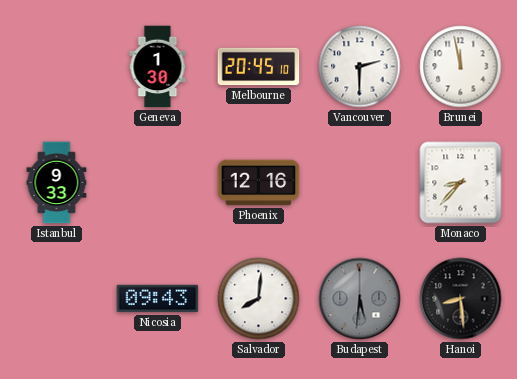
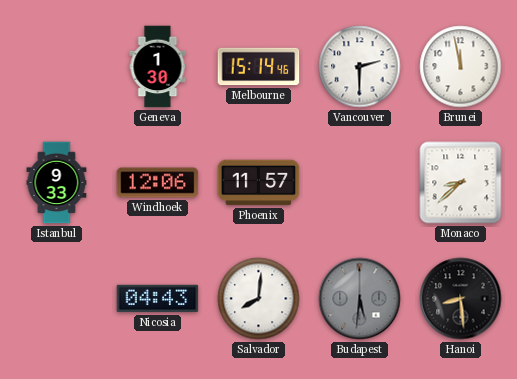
Melbourne: 20:45 -> 15:14
Windhoek: none -> 12:06
Phoenix: 12:16 -> 11:57
Monaco: 8:37 -> 8:38
Nicosia: 09:43 -> 04:43
